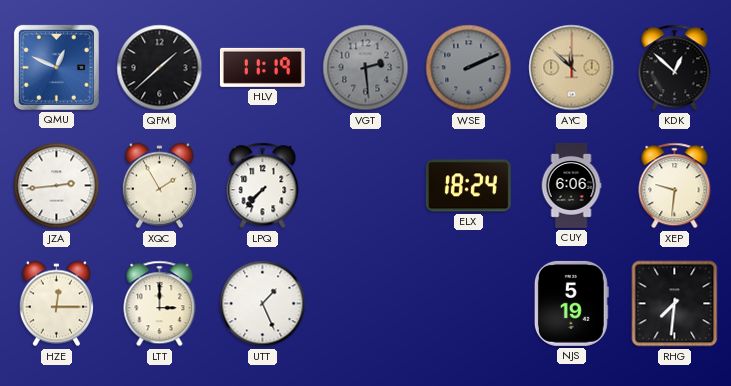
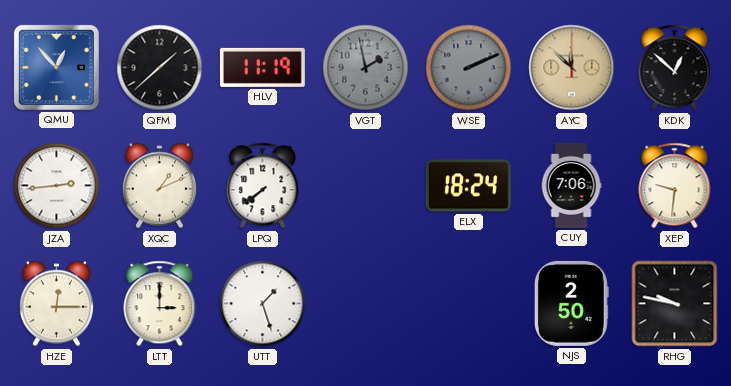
QMU: 12:49 -> 12:53
VGT: 2:29 -> 1:58
XQC: 1:55 -> 1:11
LPQ: 7:37 -> 7:39
CUY: 6:06 -> 7:06
UTT: 1:26 -> 1:27
NJS: 5:19 -> 2:50
RHG: 7:31 -> 9:47
